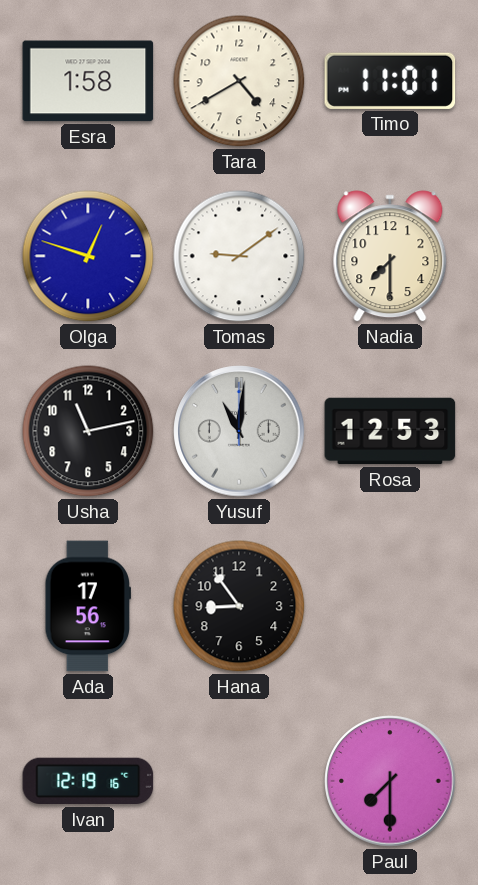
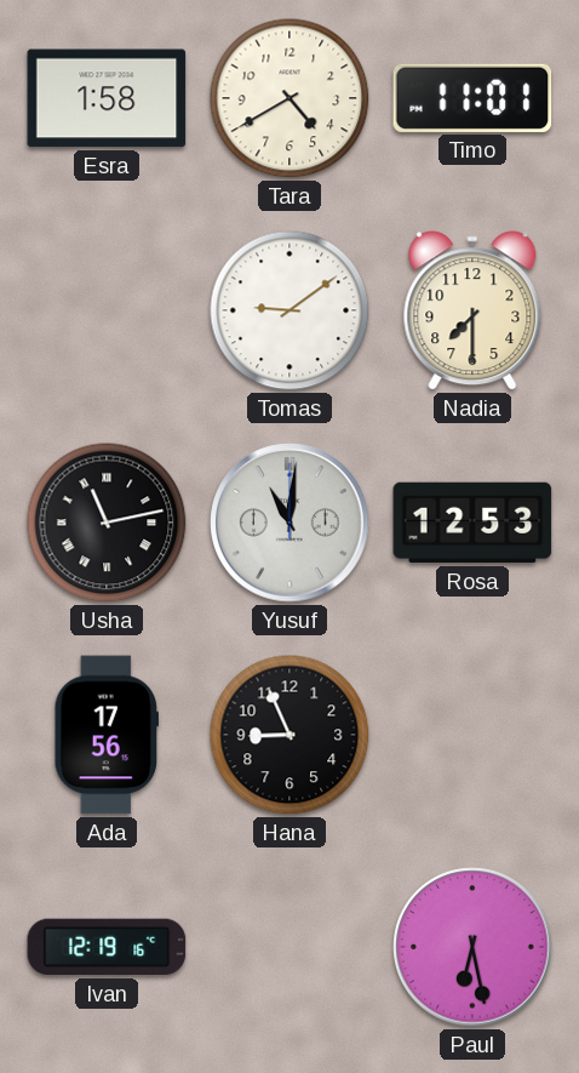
Olga: 12:48 -> none
Usha numerals: Arabic -> Roman
Hana: 8:54 -> 8:56
Paul: 7:30 -> 6:28
